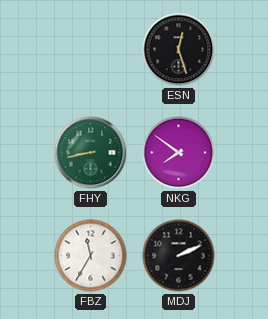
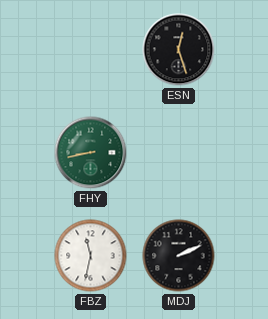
NKG: 7:51 -> none
FBZ: 11:35 -> 11:32
